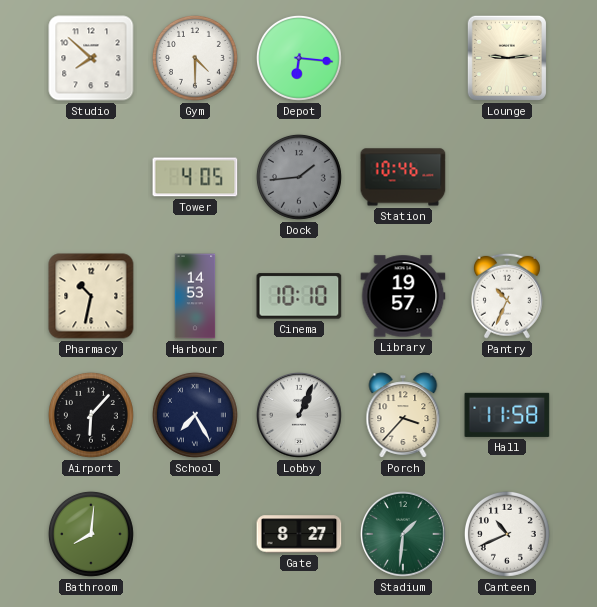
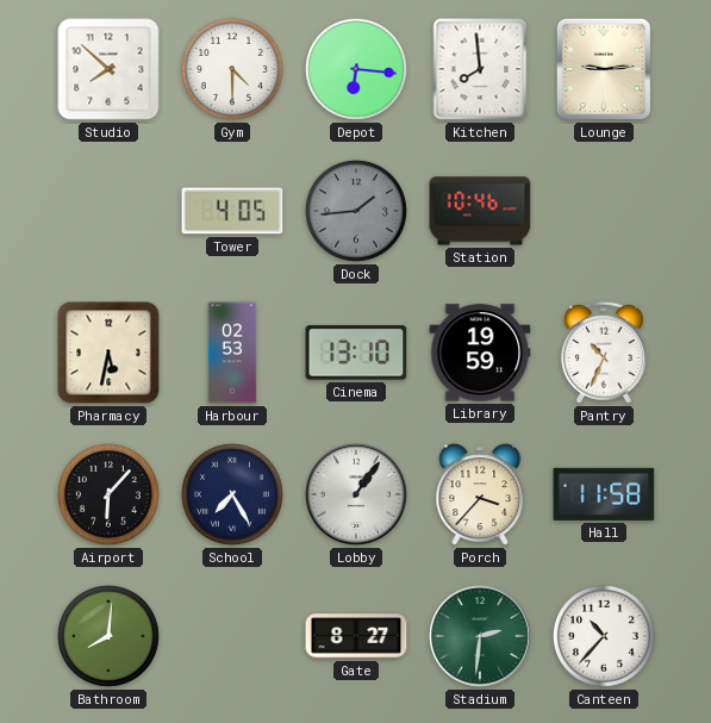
Kitchen: none -> 7:59
Pharmacy: 10:32 -> 5:32
Harbour: 14:53 -> 02:53
Cinema: 10:10 -> 13:10
Library: 19:57 -> 19:59
Lobby: 1:04 -> 1:06
Stadium: 1:31 -> 2:31
Canteen: 10:41 -> 10:37
